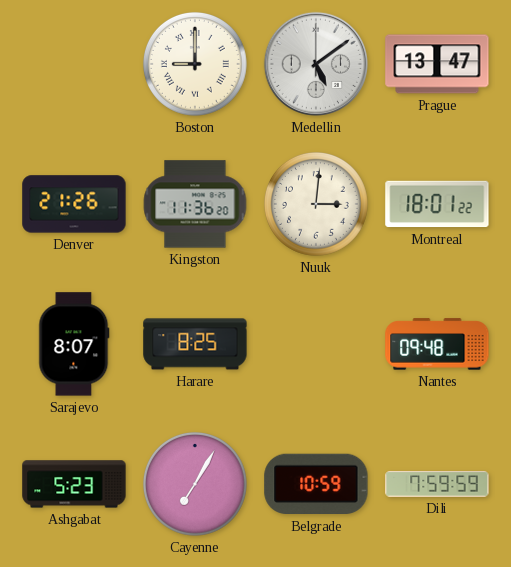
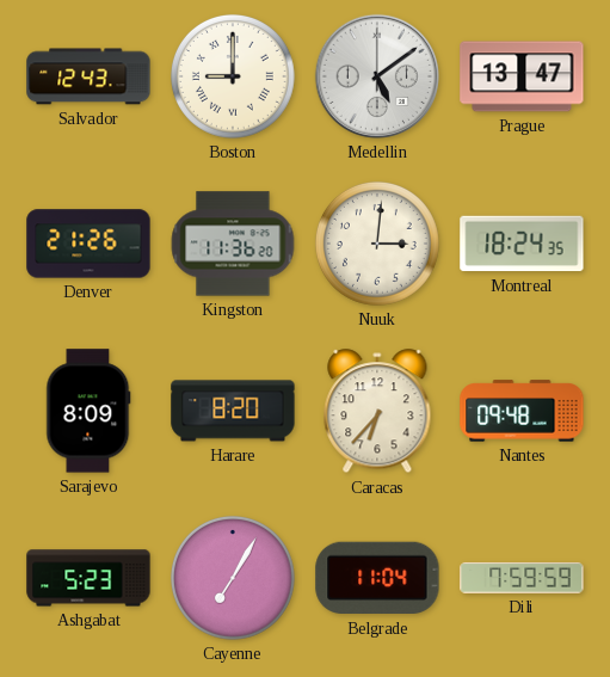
Salvador: none -> 12:43
Montreal: 18:01 -> 18:24
Sarajevo: 8:07 -> 8:09
Harare: 8:25 -> 8:20
Caracas: none -> 6:37
Belgrade: 10:59 -> 11:04
